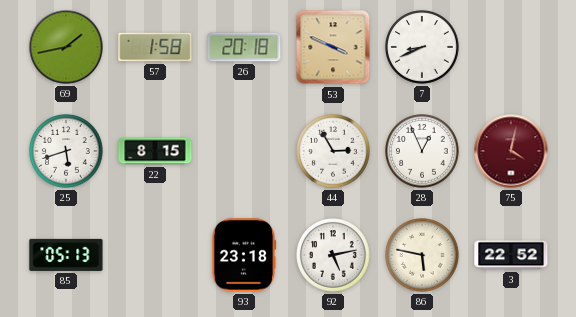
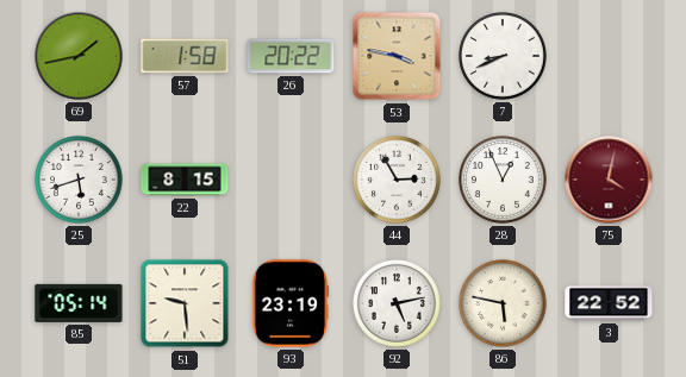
26: 20:18 -> 20:22
53: 3:49 -> 3:47
85: 05:13 -> 05:14
51: none -> 9:29
93: 23:18 -> 23:19
